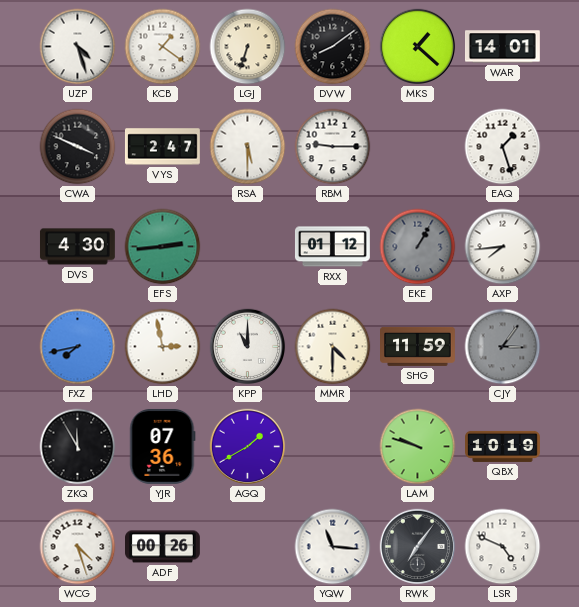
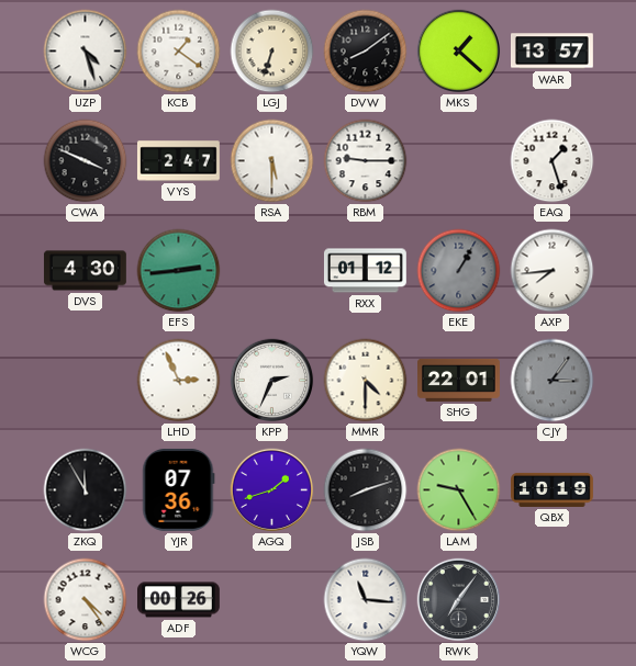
WAR: 14:01 -> 13:57
FXZ: 7:43 -> none
LHD: 2:58 -> 2:56
KPP: 11:00 -> 2:34
SHG: 11:59 -> 22:01
AGQ: 1:40 -> 1:42
JSB: none -> 8:12
LAM: 9:48 -> 9:25
WCG: 4:27 -> 4:24
LSR: 4:49 -> none
